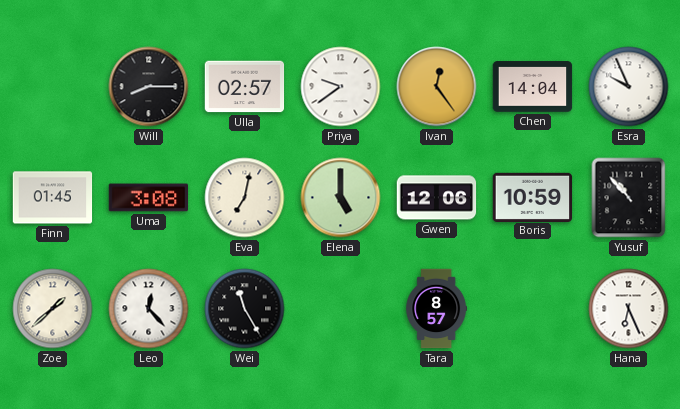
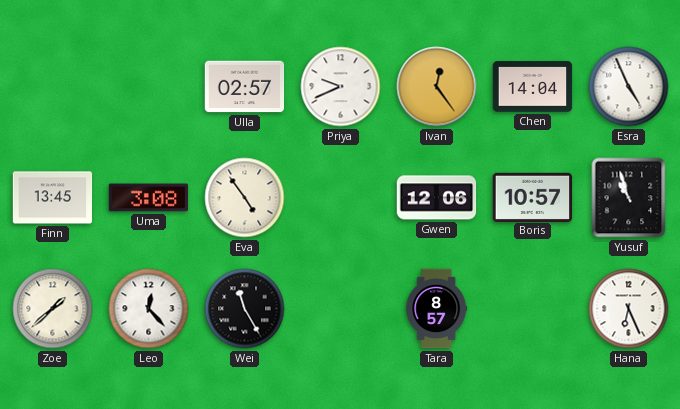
Will: 8:15 -> none
Priya: 9:39 -> 9:41
Esra: 9:56 -> 4:56
Finn: 01:45 -> 13:45
Eva: 7:02 -> 4:54
Elena: 5:00 -> none
Boris: 10:59 -> 10:57
Yusuf: 10:53 -> 10:57
